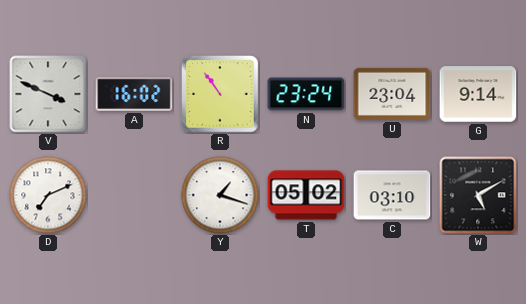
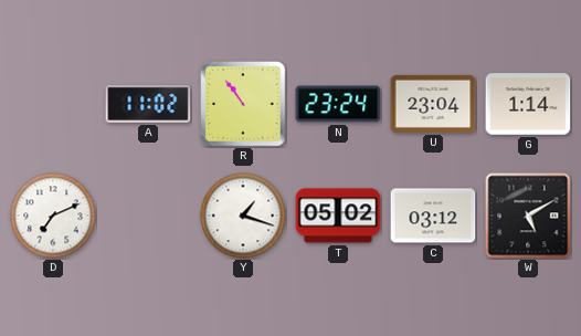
V: 3:49 -> none
A: 16:02 -> 11:02
G: 9:14 -> 1:14
C: 03:10 -> 03:12
